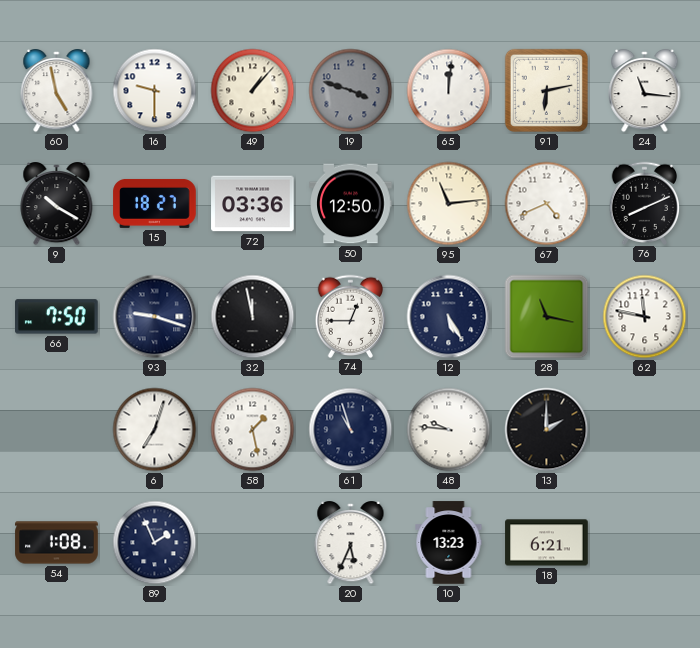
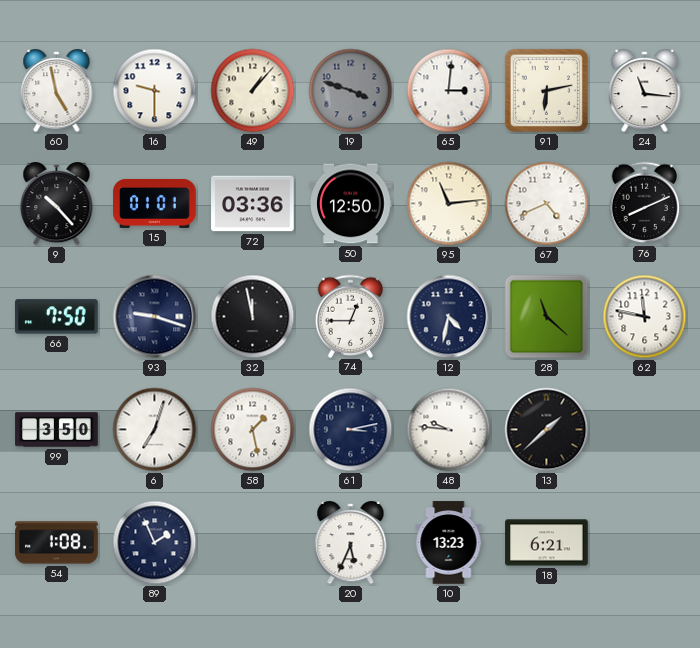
65: 12:01 -> 3:01
9: 10:20 -> 10:23
15: 18:27 -> 01:01
12: 5:25 -> 4:32
28: 11:17 -> 11:22
99: none -> 3:50
61: 10:57 -> 3:13
13: 2:00 -> 1:38
